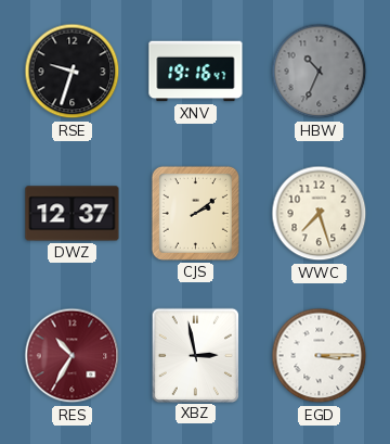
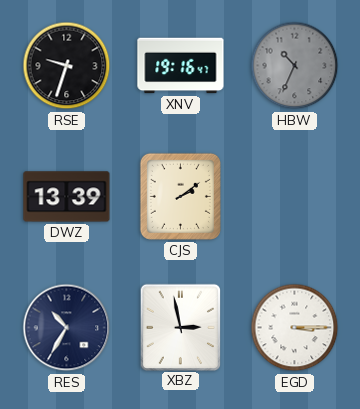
DWZ: 12:37 -> 13:39
WWC: 7:27 -> none
RES dial: burgundy -> navy
